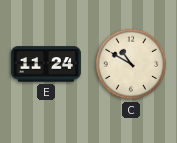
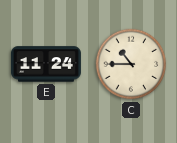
C: 10:50 -> 10:45
